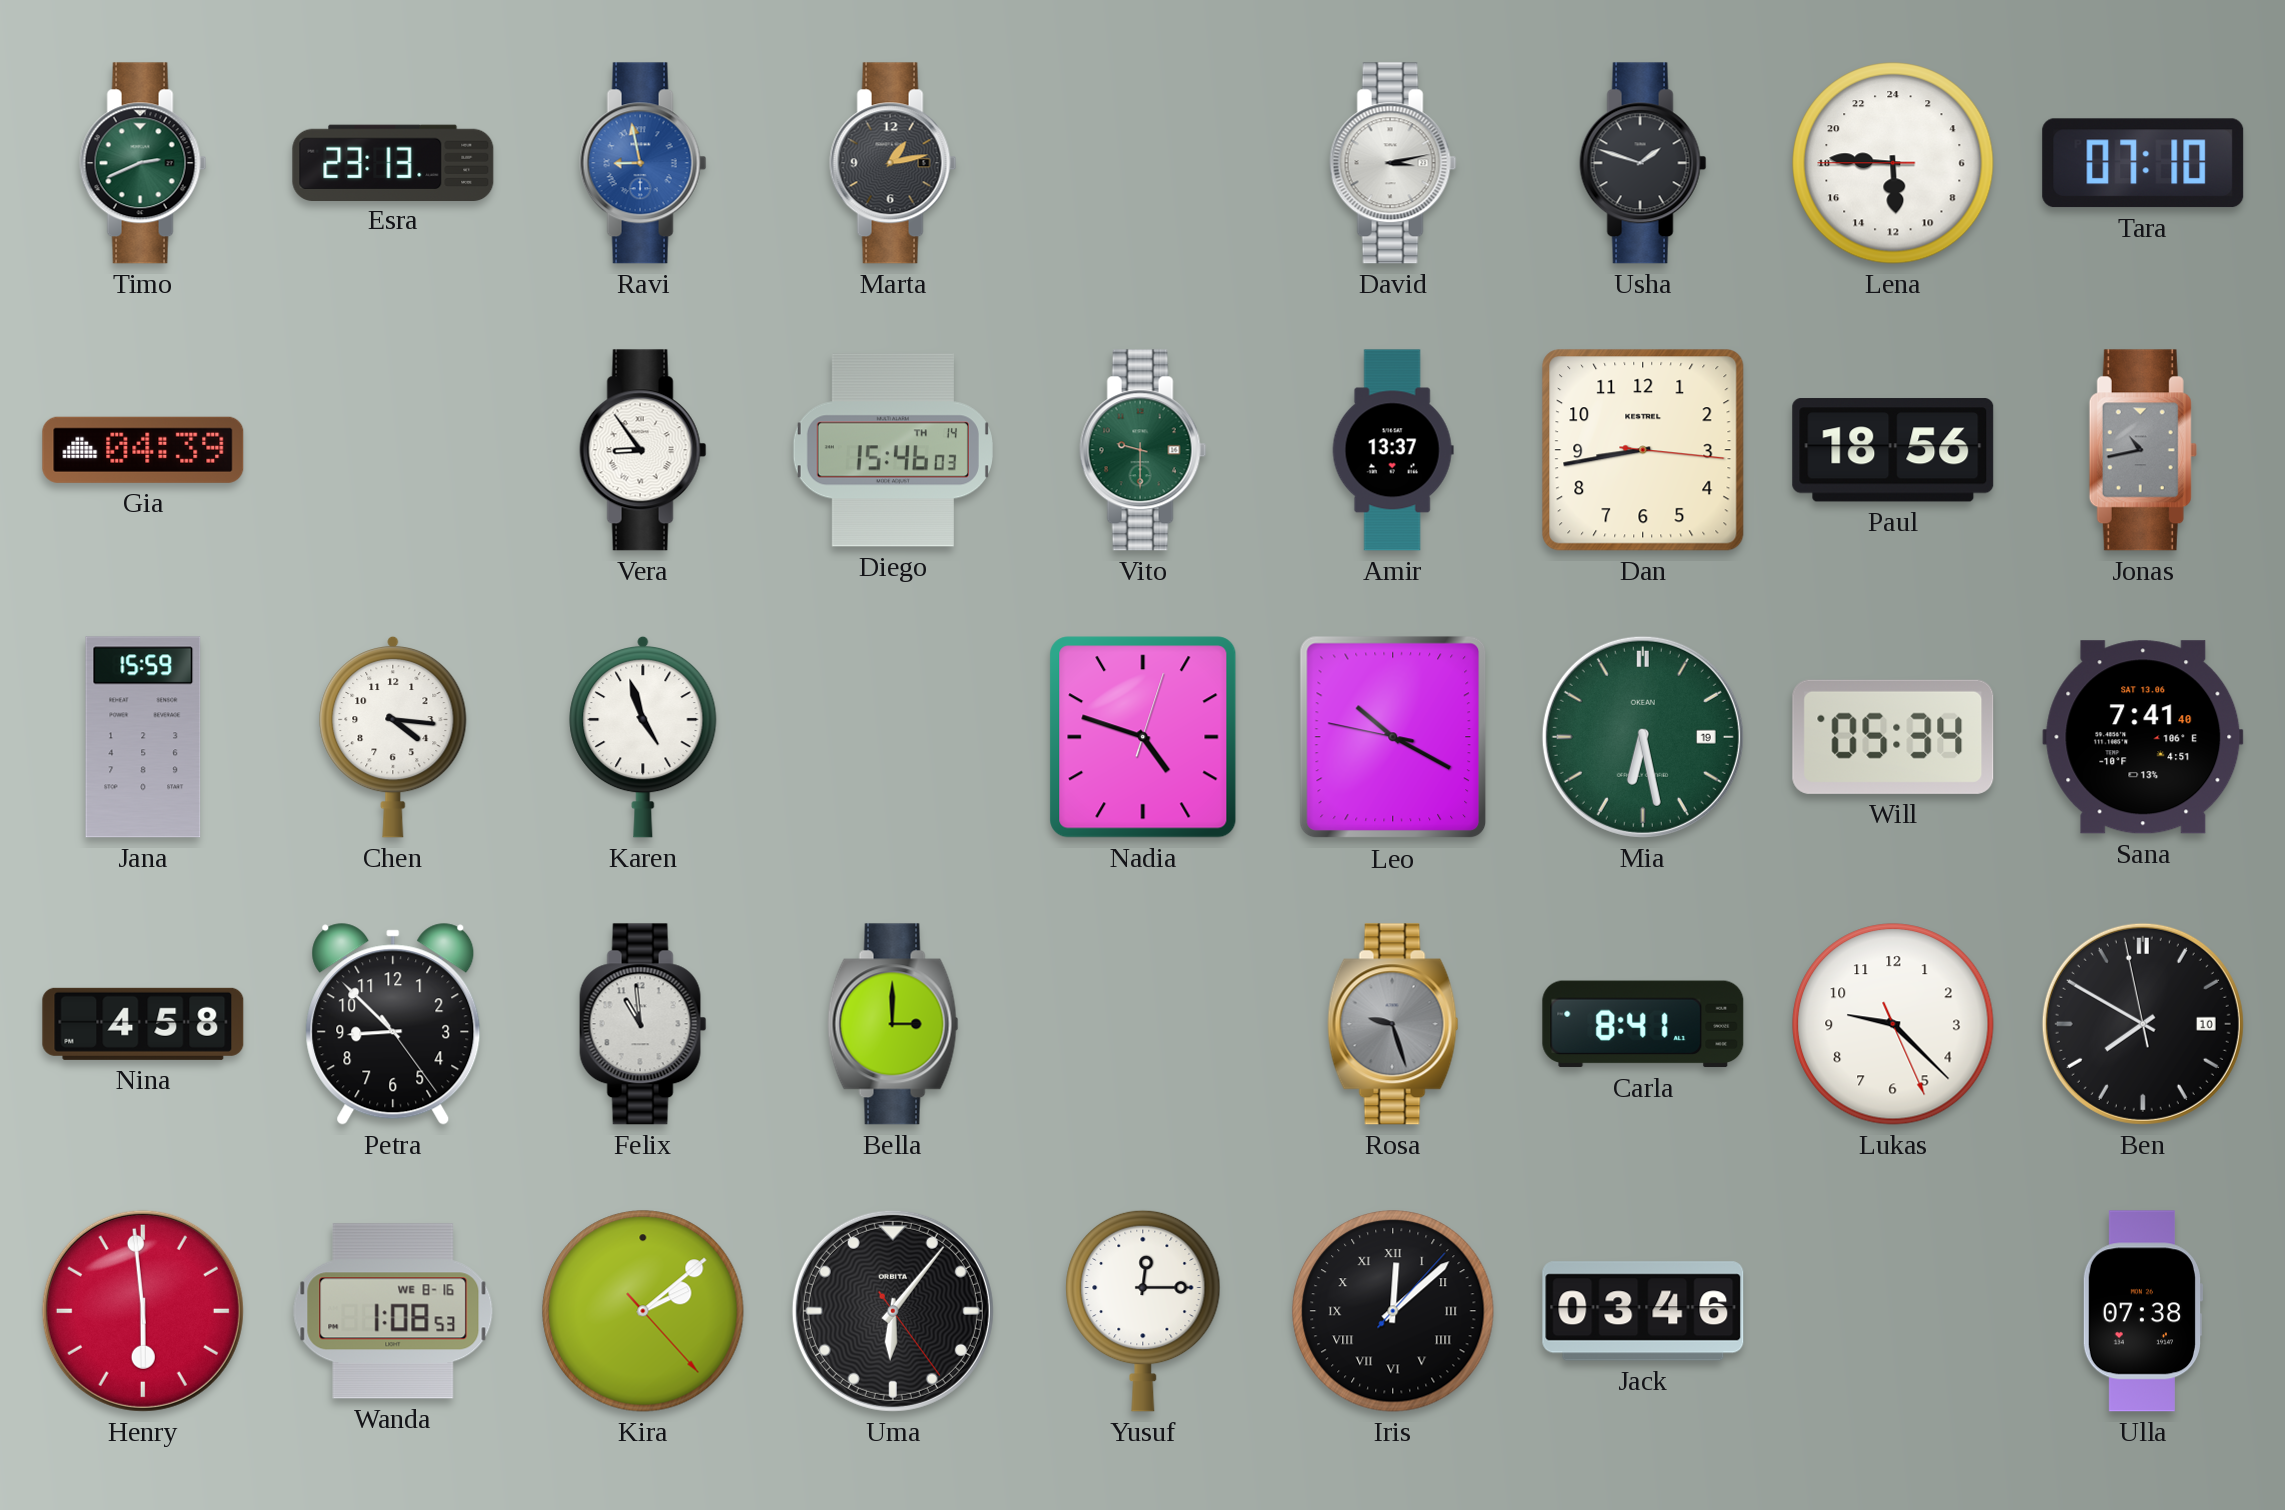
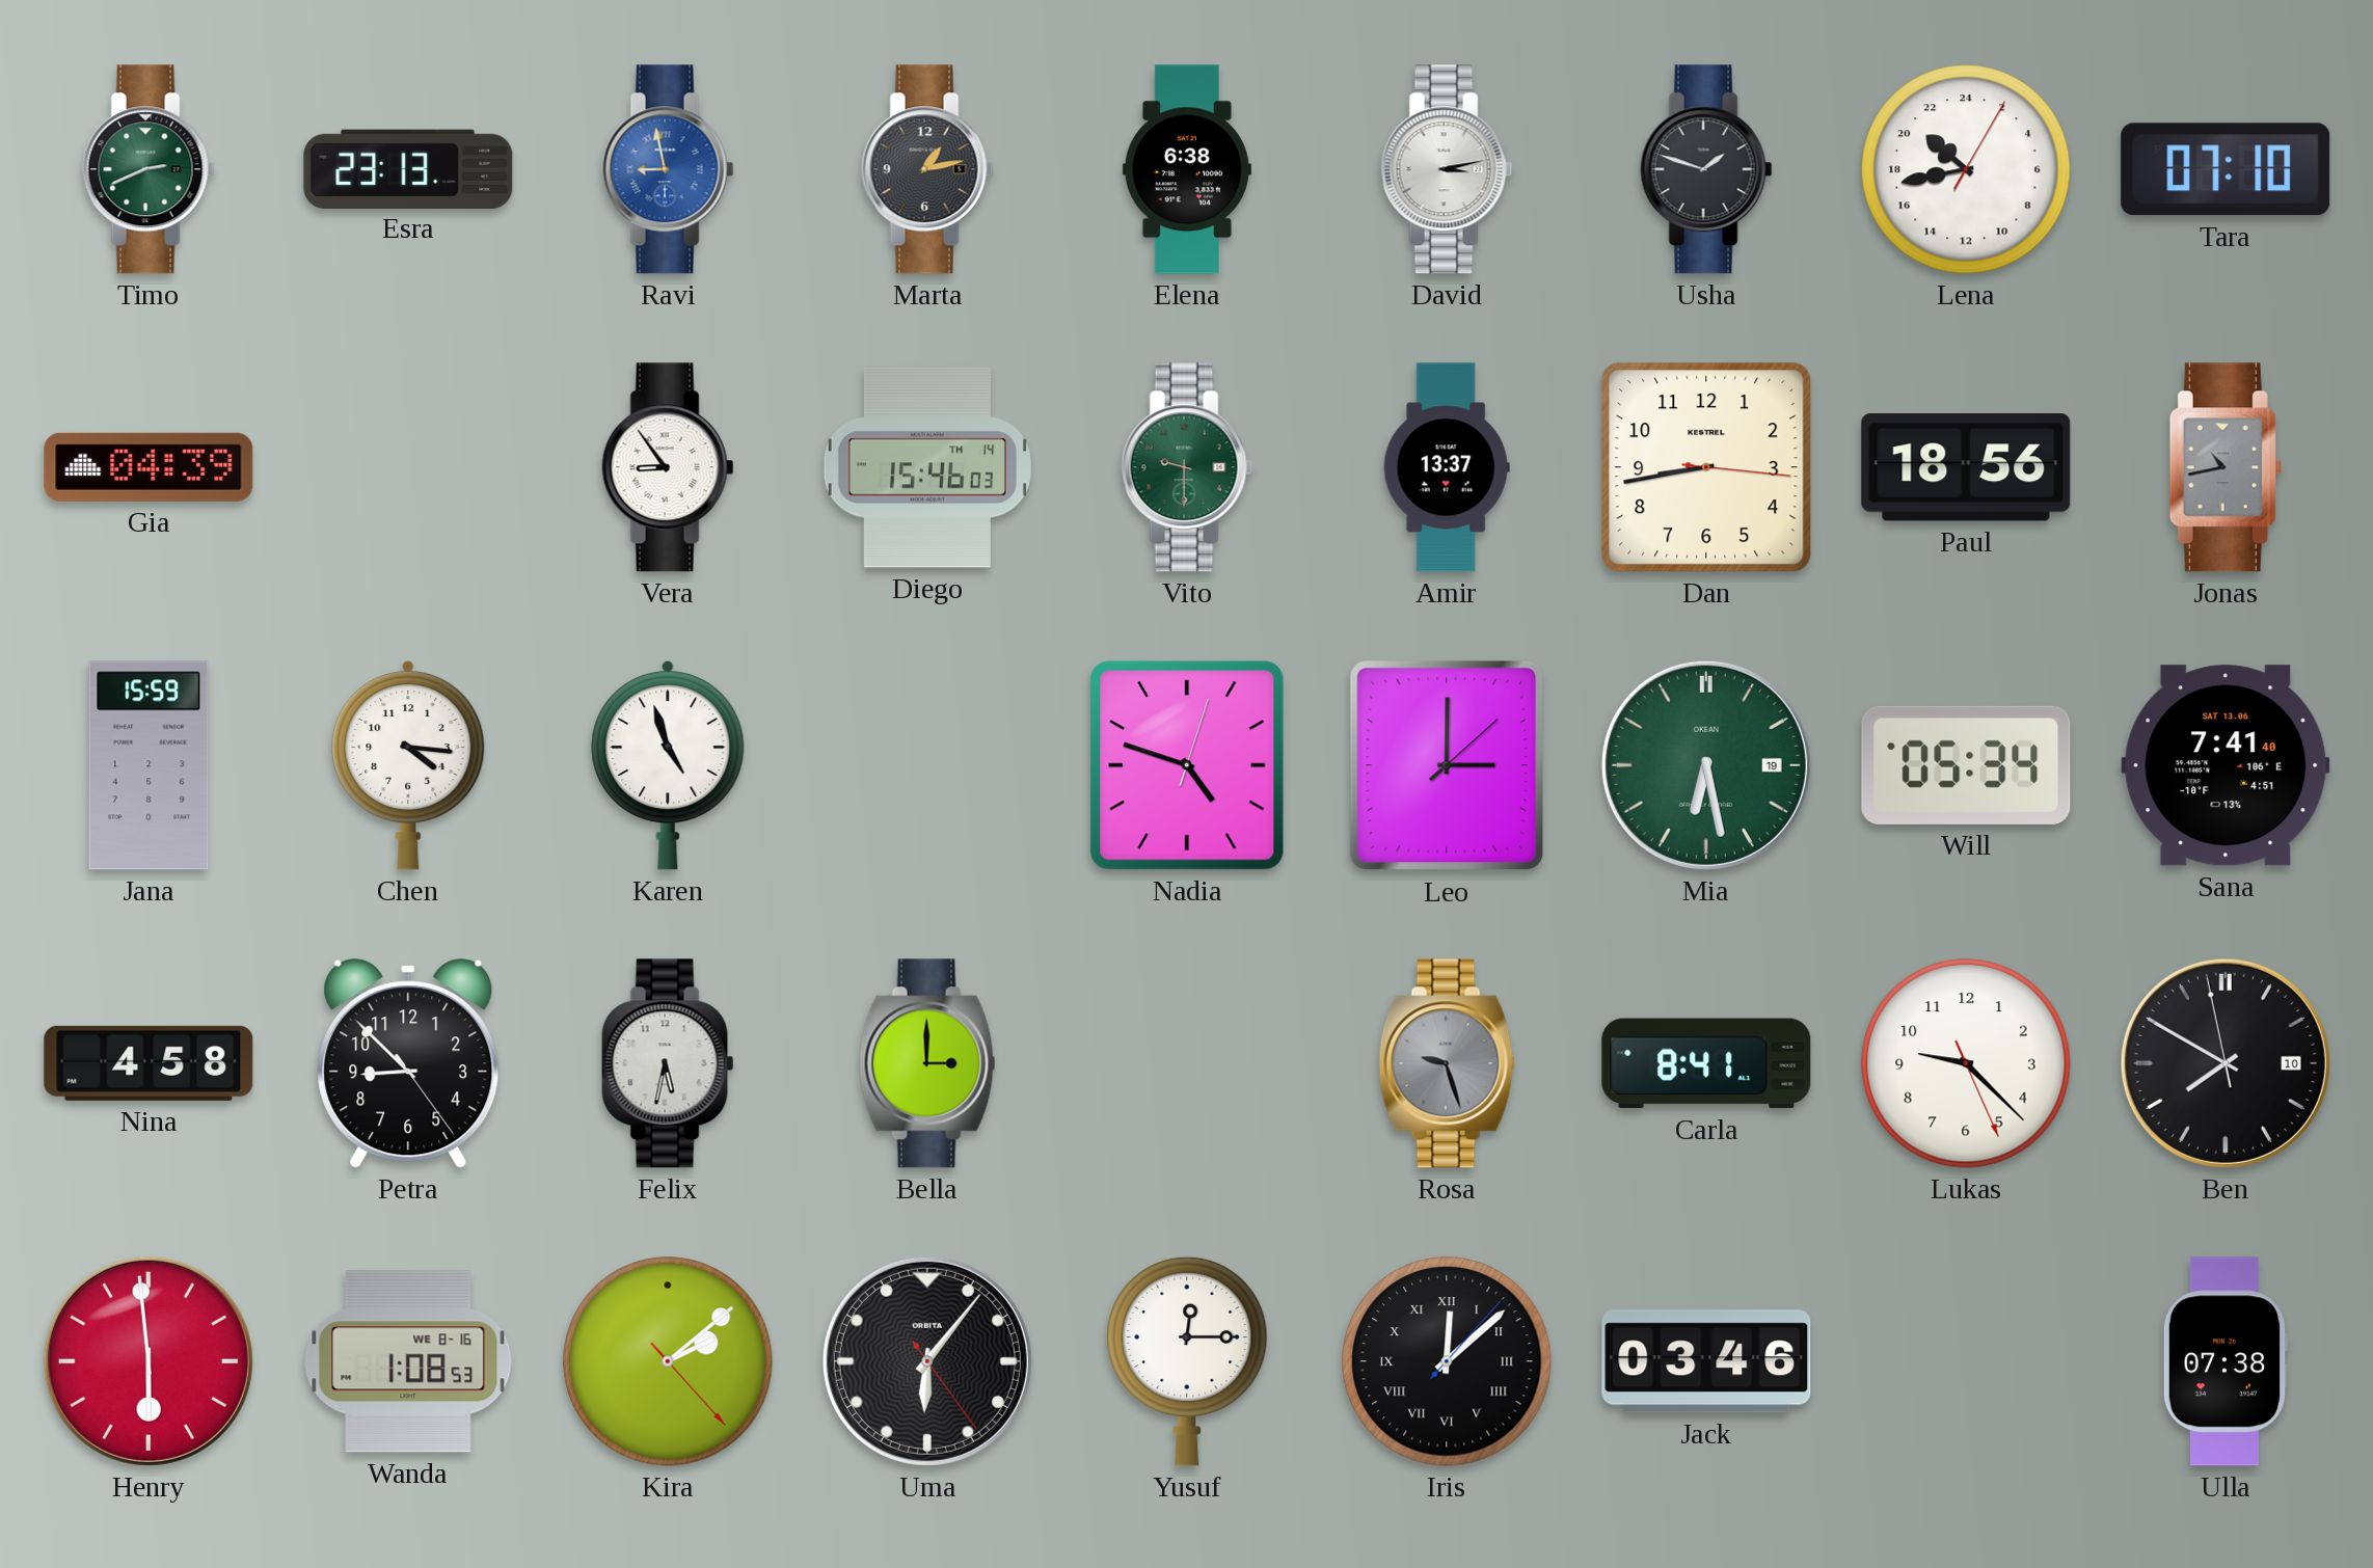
Elena: none -> 6:38
Lena: 11:45 -> 20:43
Leo: 10:19 -> 3:00
Felix: 10:59 -> 5:32
